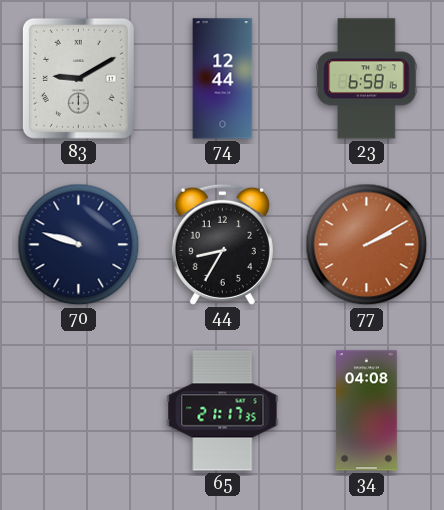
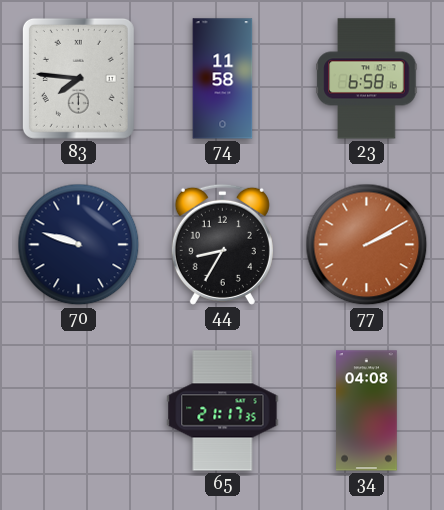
83: 9:10 -> 7:46
74: 12:44 -> 11:58
